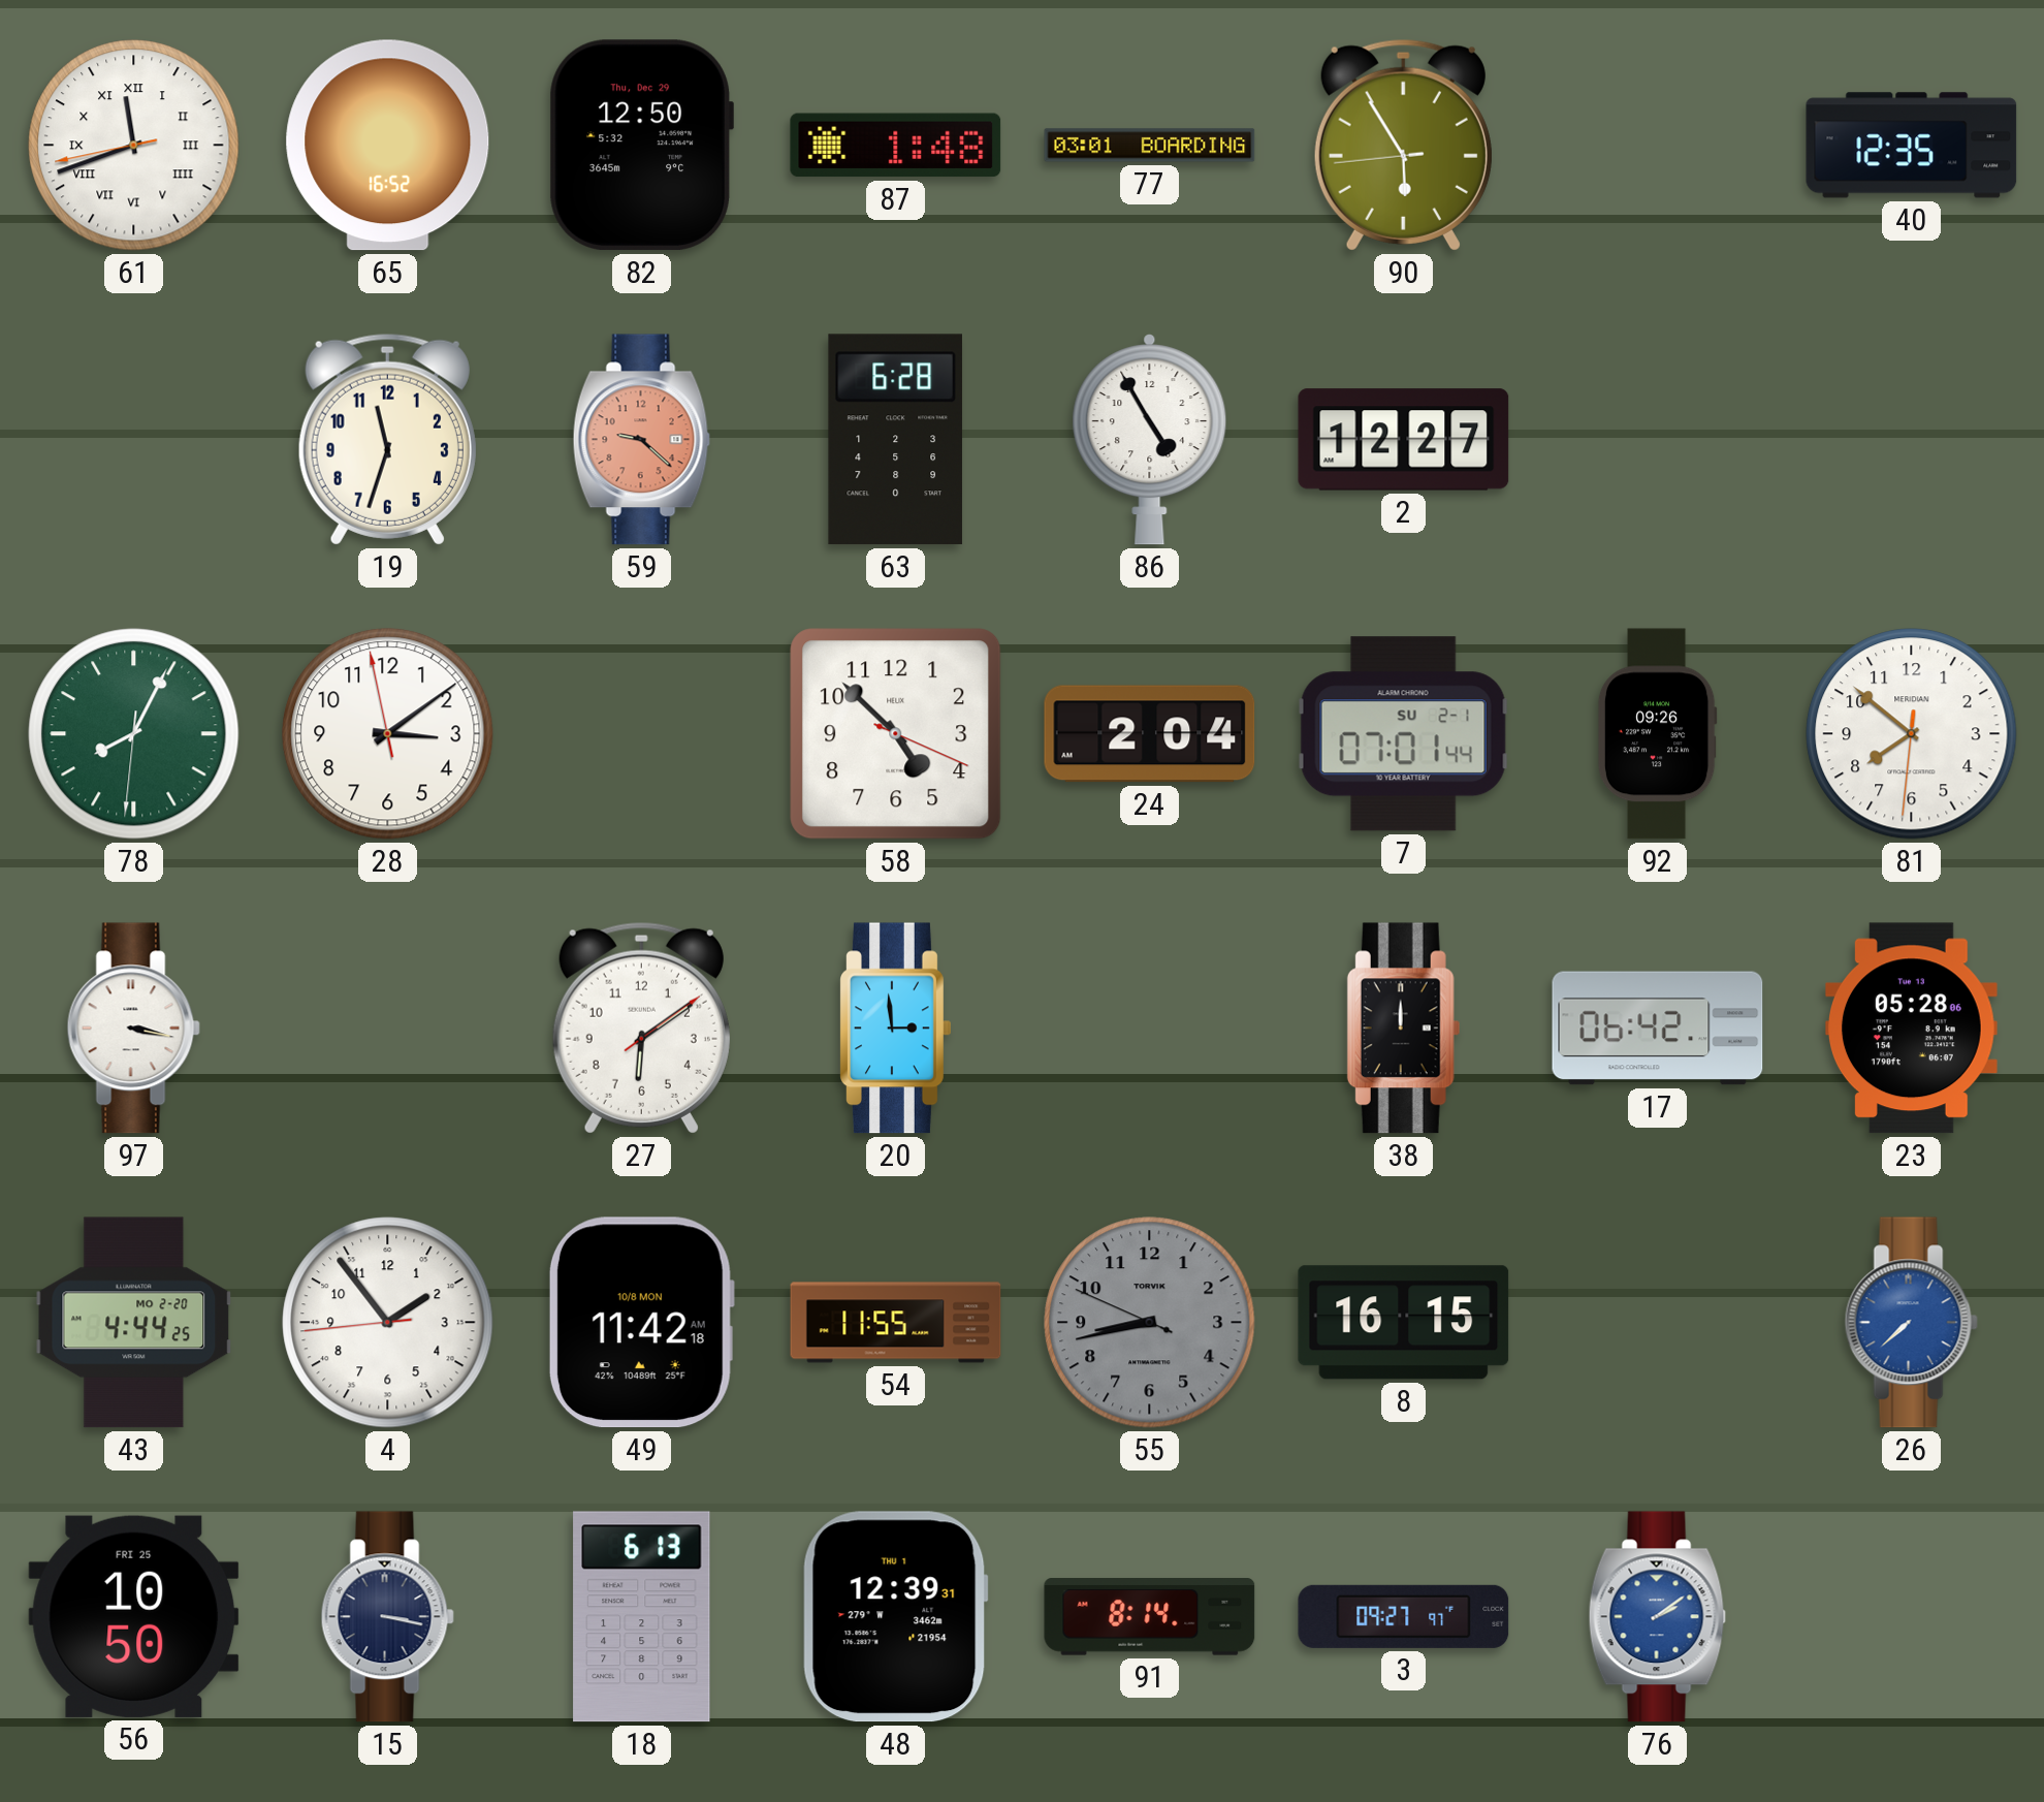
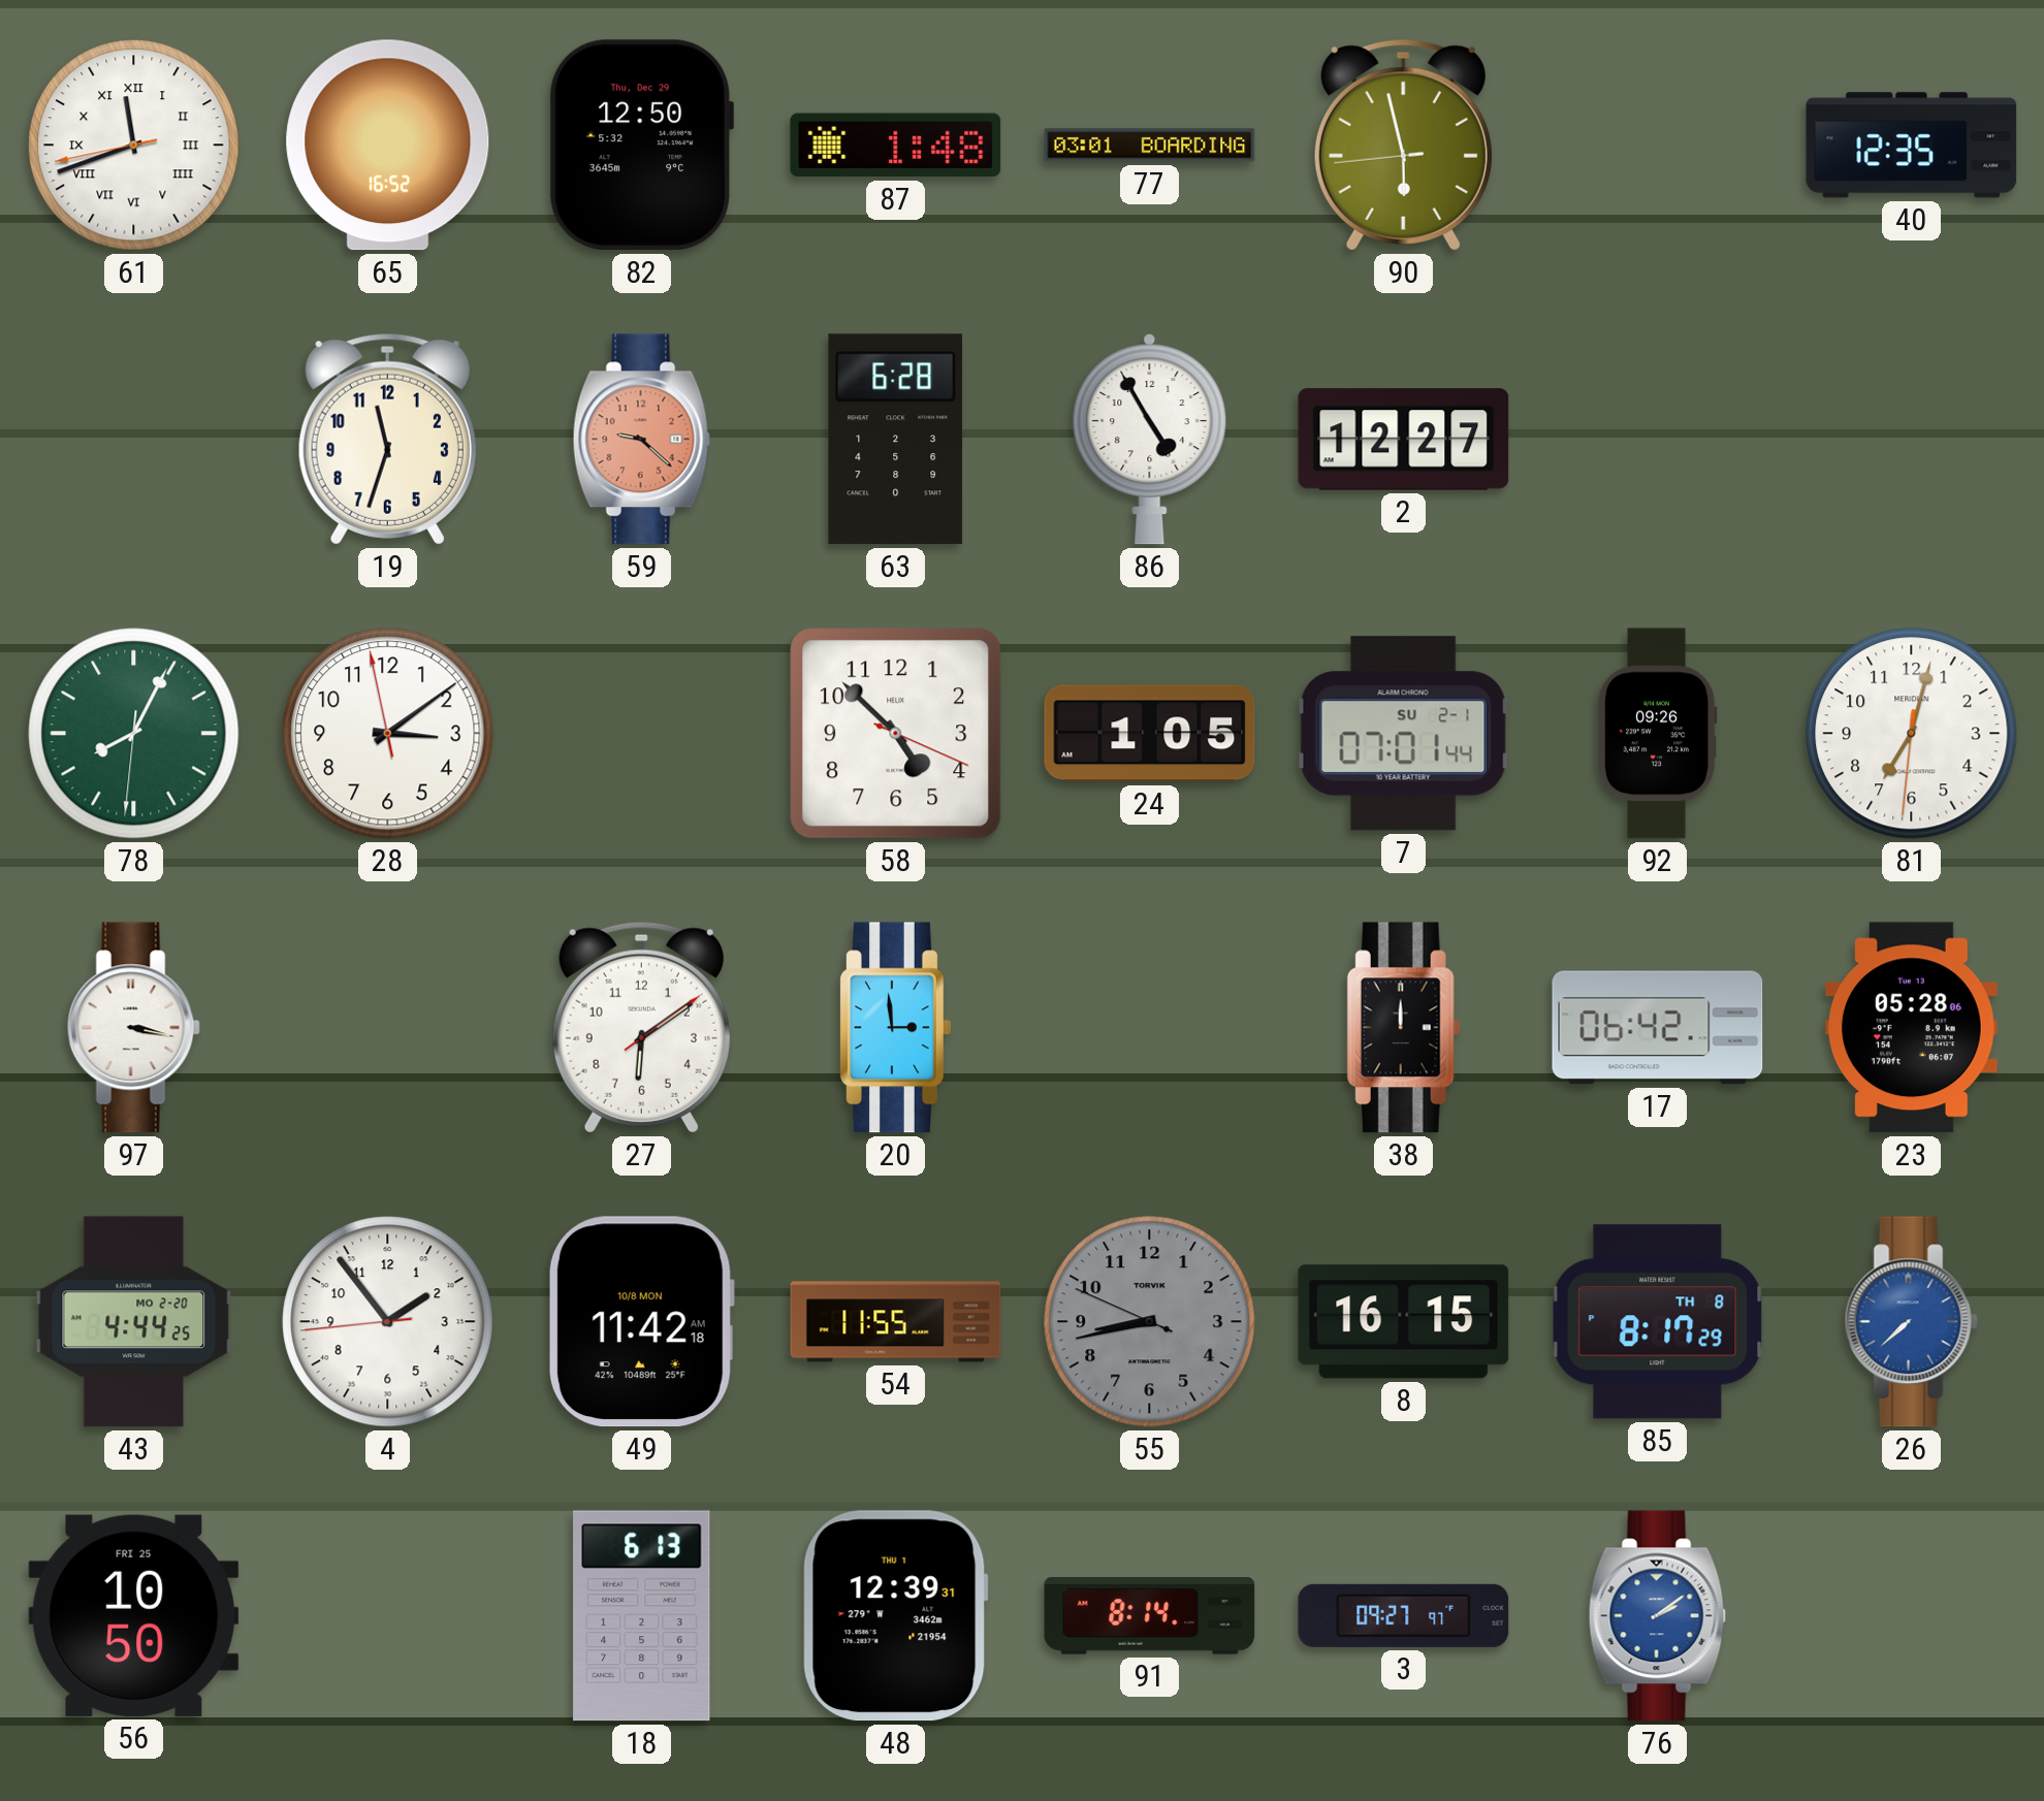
90: 5:54 -> 5:57
24: 2:04 -> 1:05
81: 7:51 -> 7:02
85: none -> 8:17
15: 3:17 -> none
